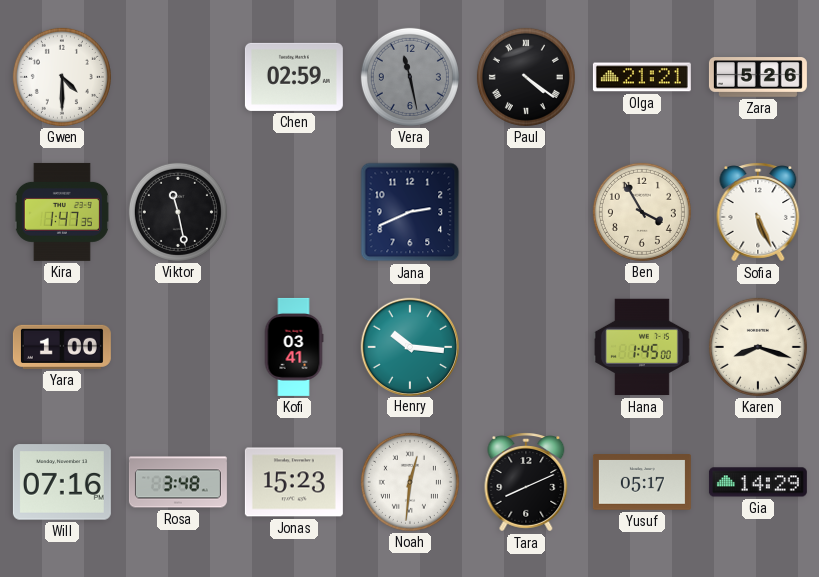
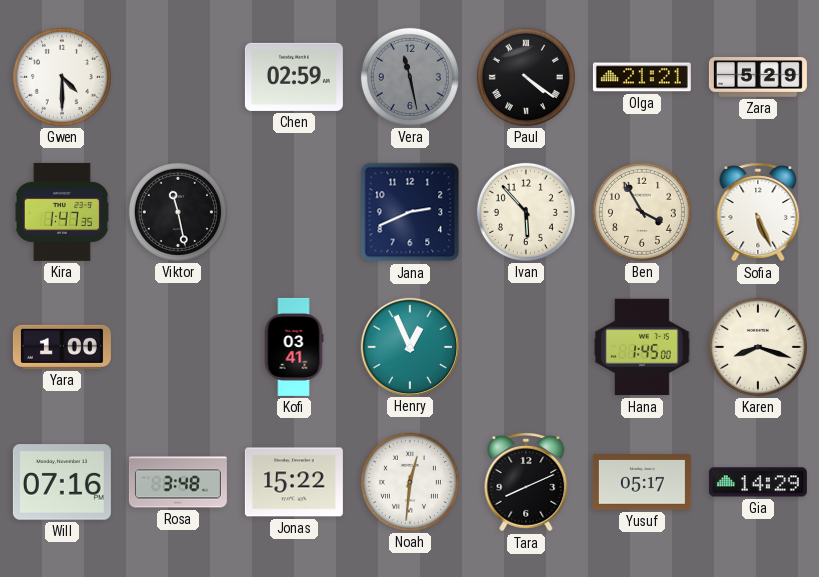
Zara: 5:26 -> 5:29
Ivan: none -> 5:53
Henry: 10:16 -> 12:56
Jonas: 15:23 -> 15:22
